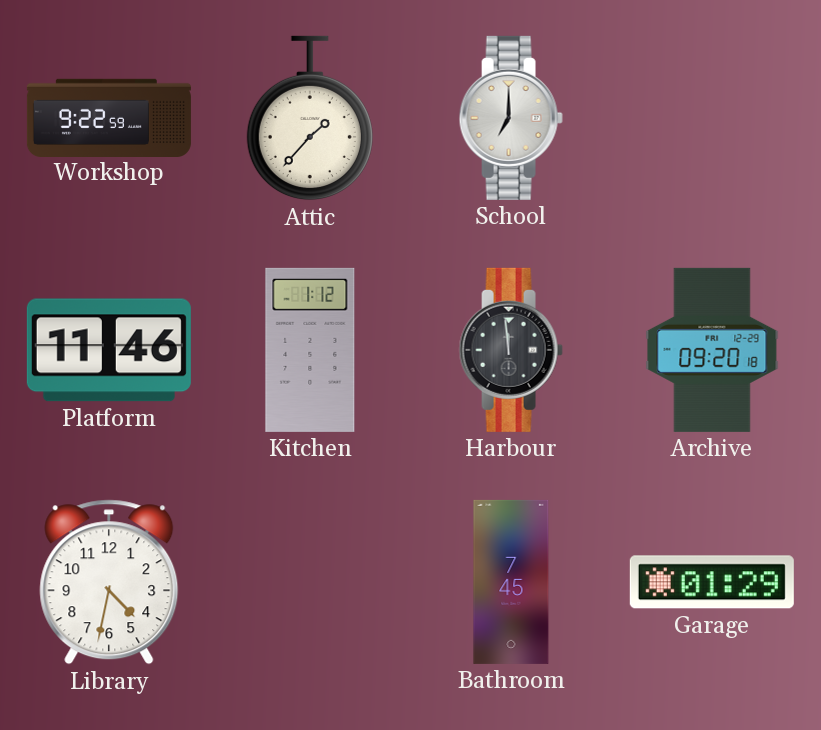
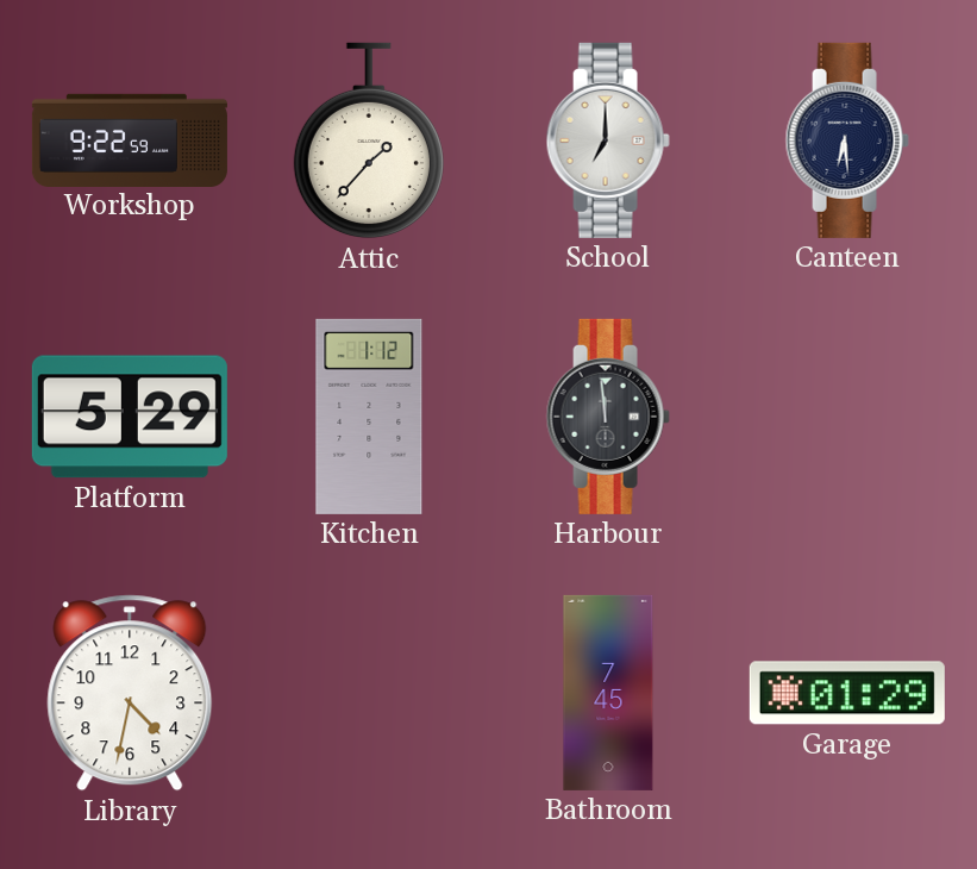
Canteen: none -> 6:29
Platform: 11:46 -> 5:29
Archive: 09:20 -> none
